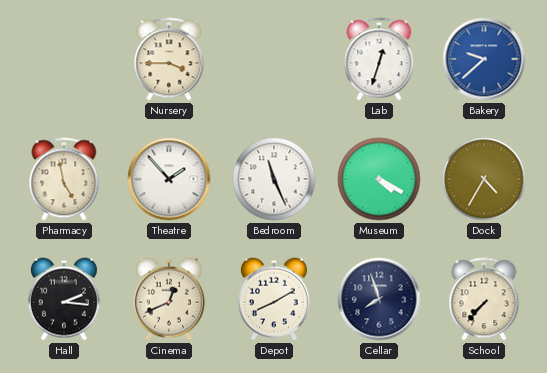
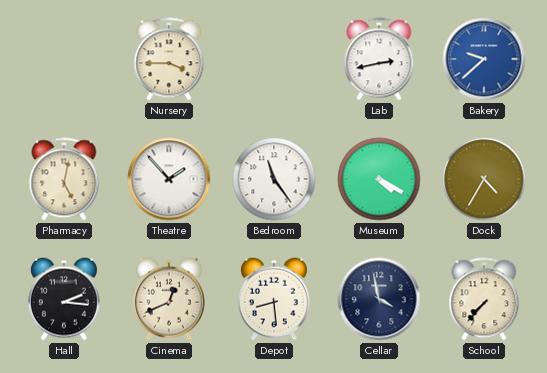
Lab: 12:33 -> 2:43
Pharmacy: 4:58 -> 5:02
Bedroom: 11:26 -> 11:24
Depot: 8:10 -> 8:29
Cellar: 7:57 -> 3:58
